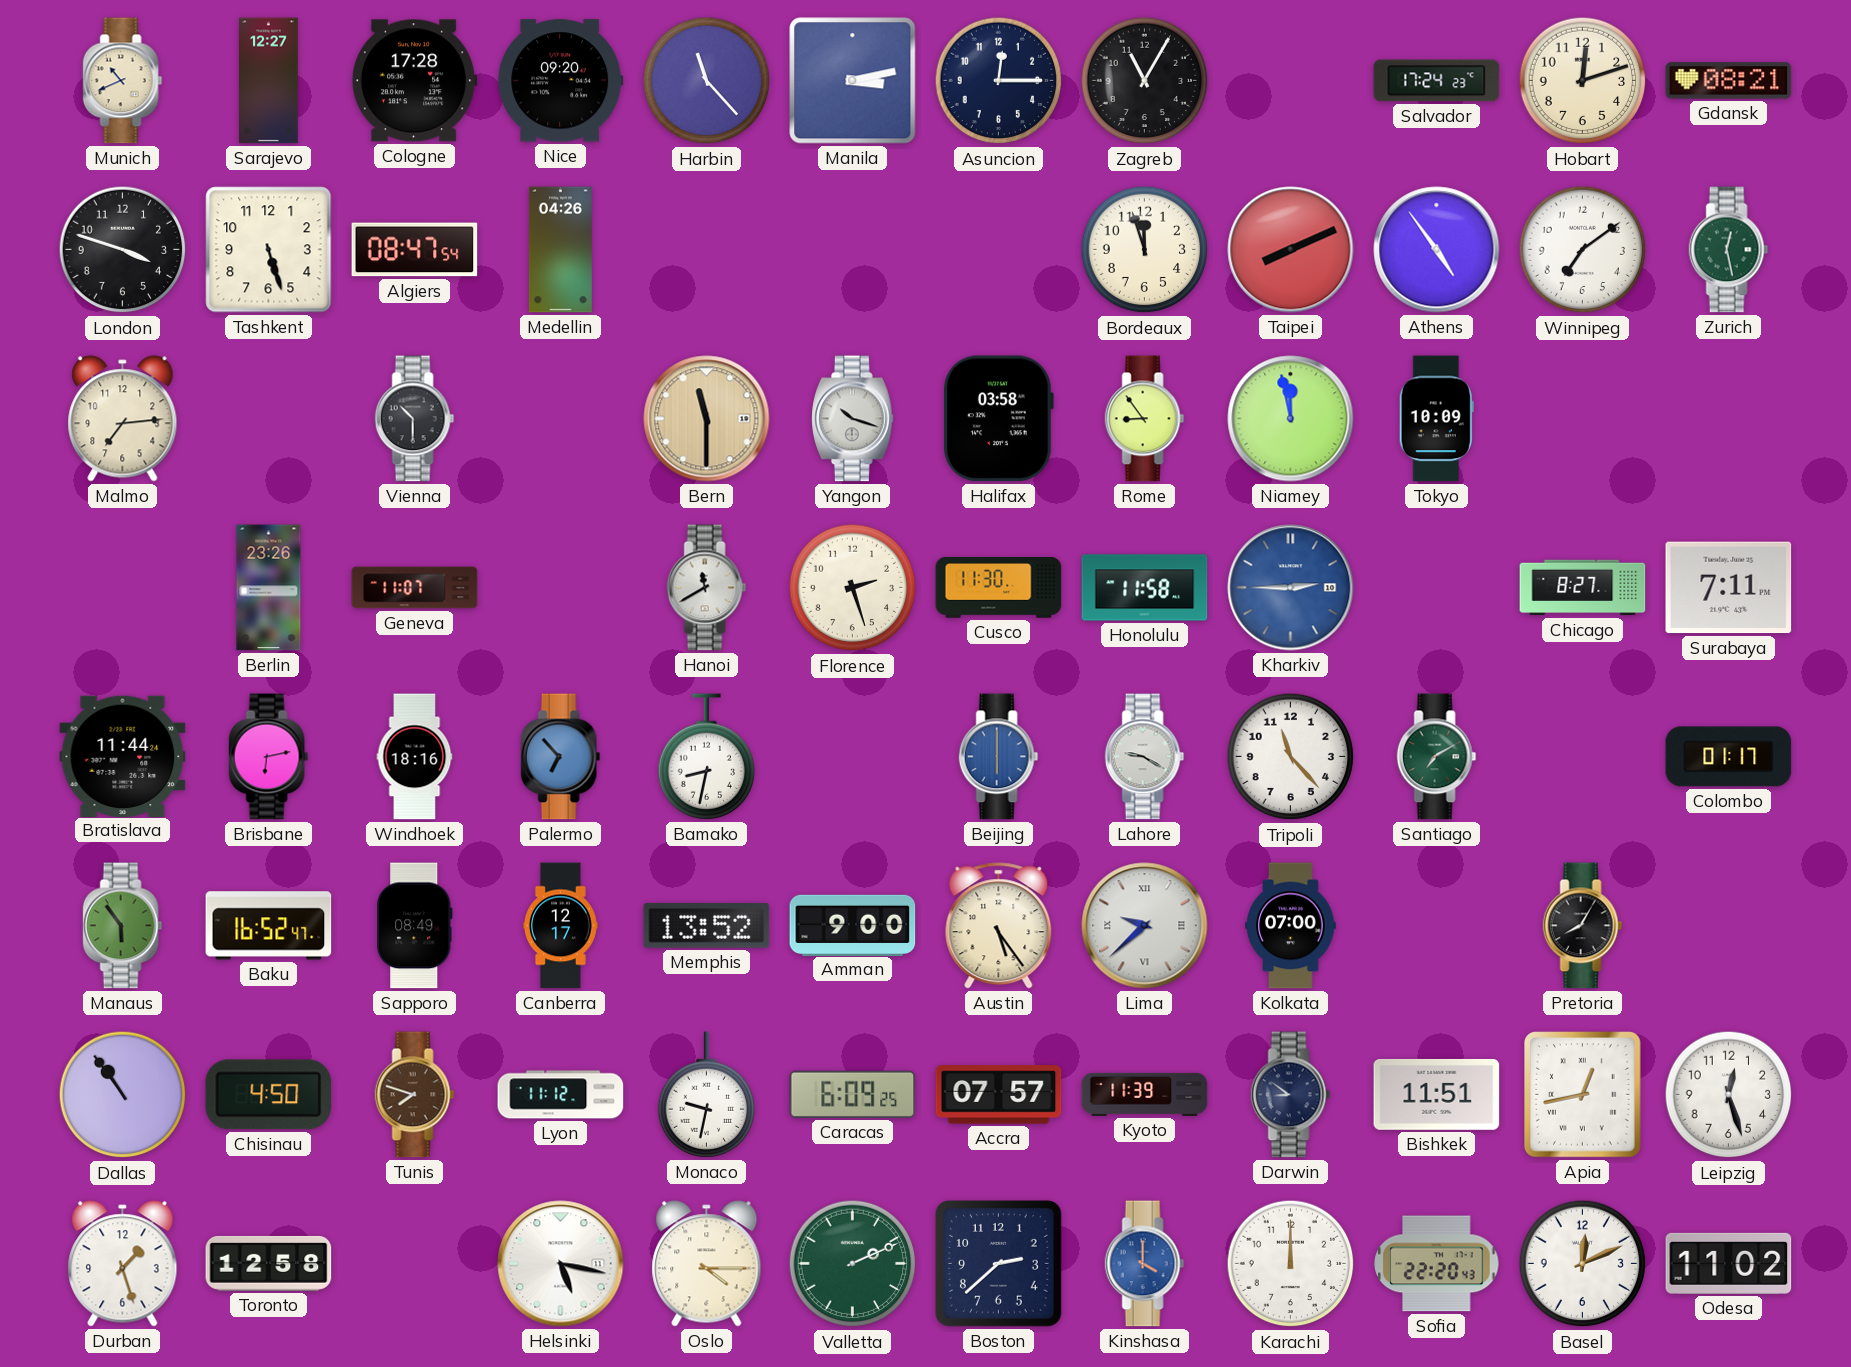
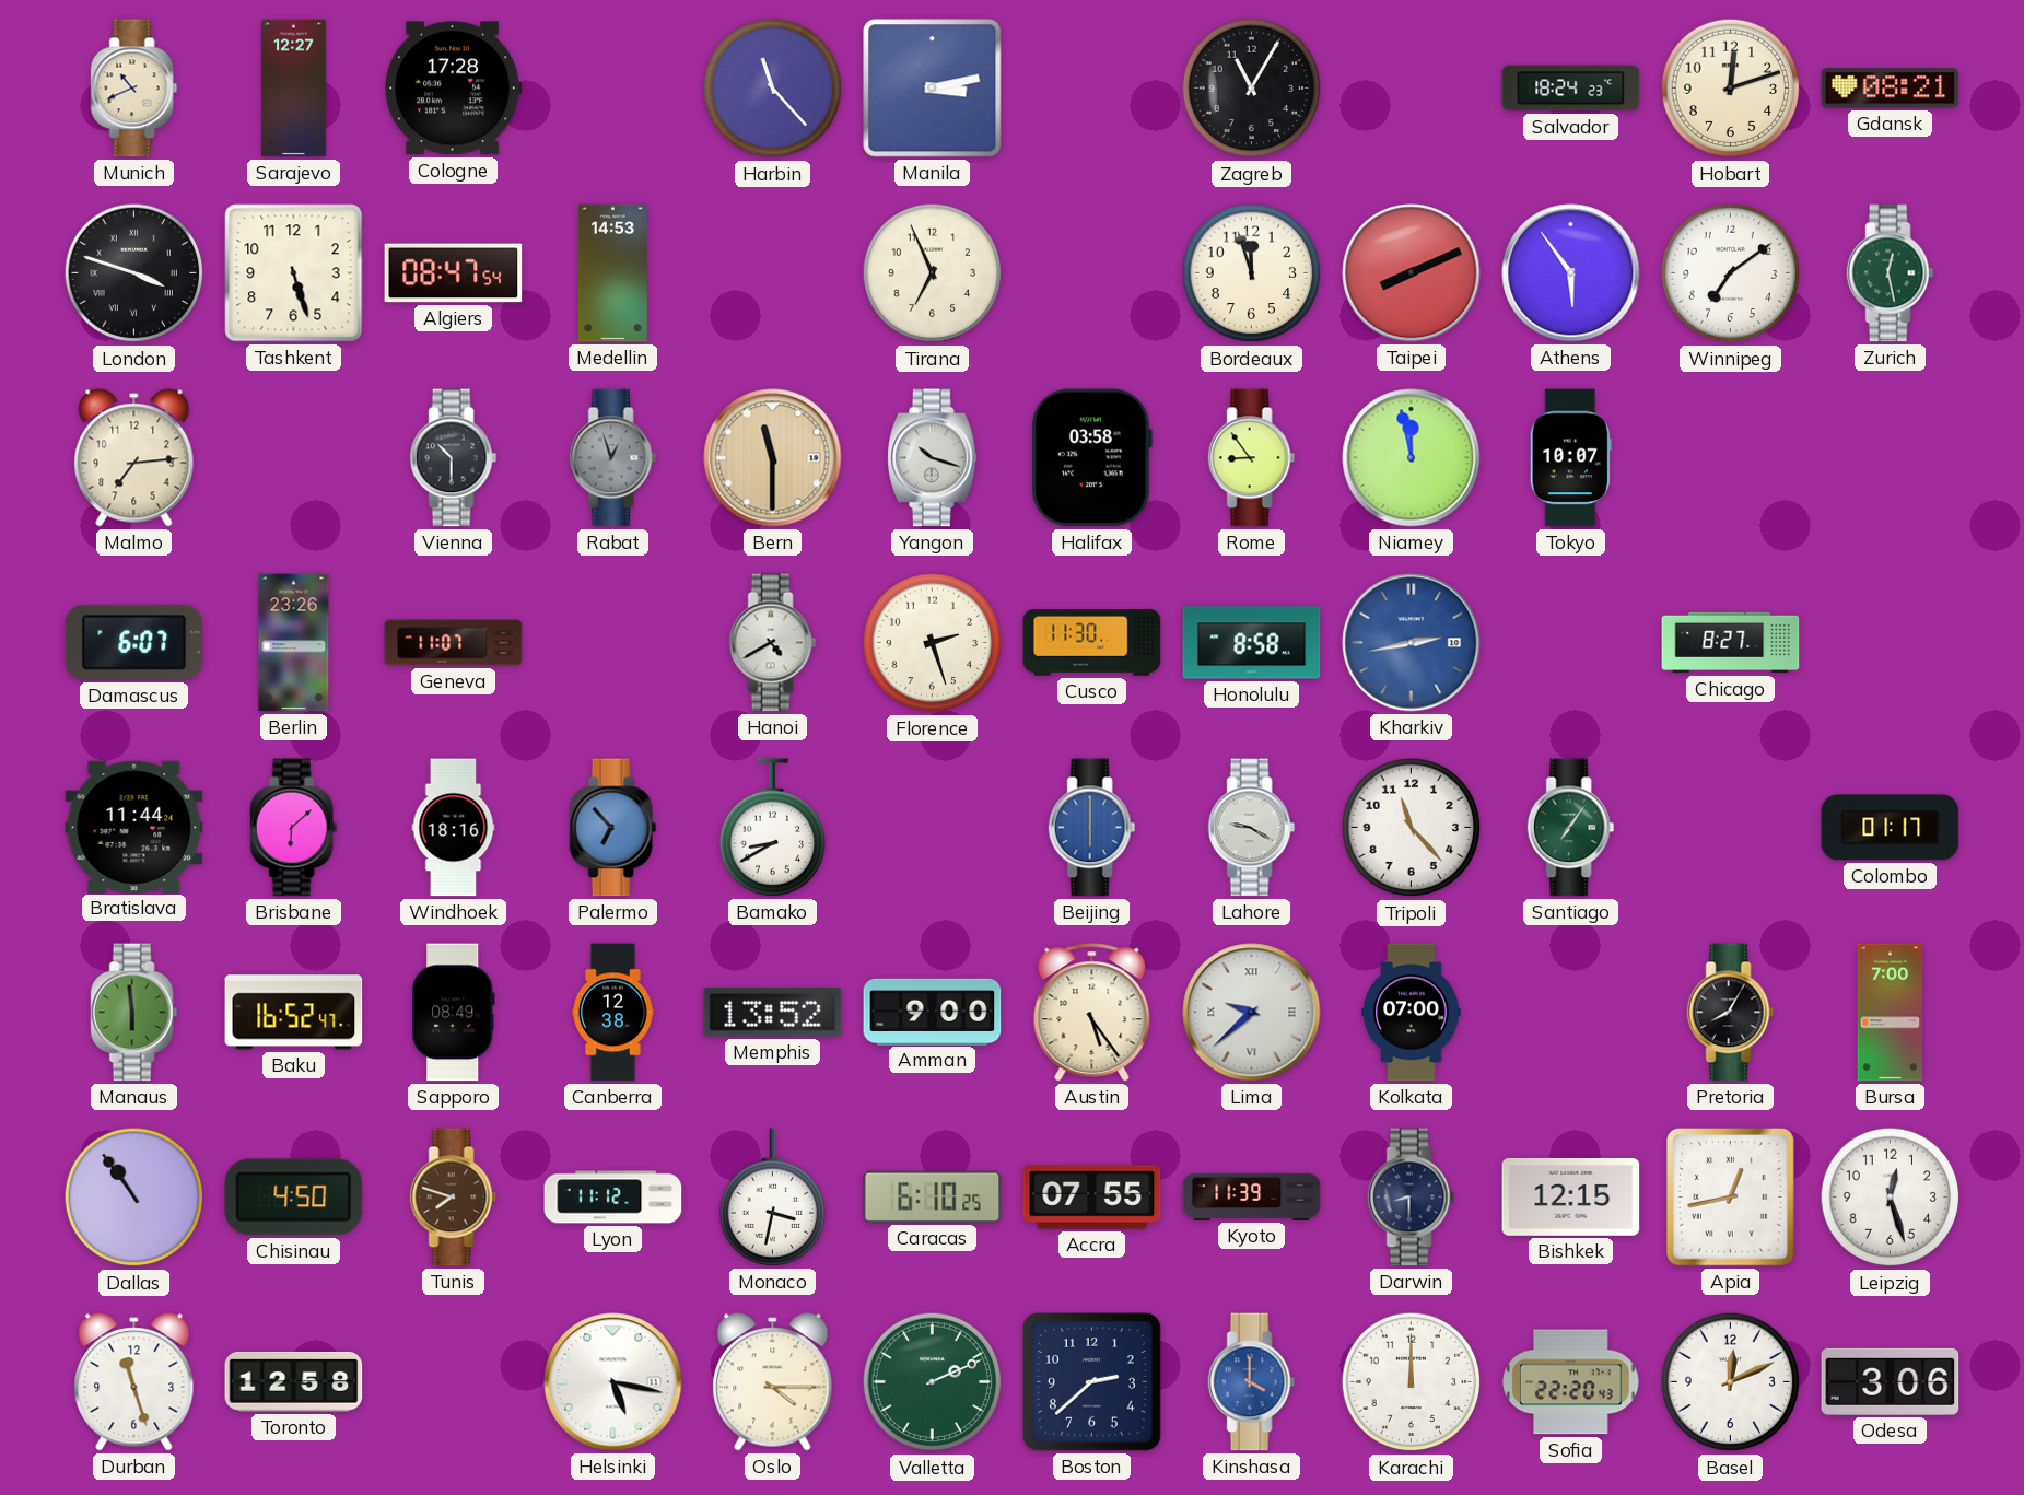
Nice: 09:20 -> none
Asuncion: 12:15 -> none
Salvador: 17:24 -> 18:24
London numerals: Arabic -> Roman
Medellin: 04:26 -> 14:53
Tirana: none -> 6:56
Athens: 4:54 -> 5:54
Rabat: none -> 12:57
Tokyo: 10:09 -> 10:07
Damascus: none -> 6:07
Hanoi: 11:40 -> 4:40
Honolulu: 11:58 -> 8:58
Kharkiv: 2:45 -> 2:43
Surabaya: 7:11 -> none
Brisbane: 6:13 -> 6:08
Bamako: 8:32 -> 8:40
Santiago: 7:10 -> 7:06
Manaus: 5:54 -> 5:59
Canberra: 12:17 -> 12:38
Bursa: none -> 7:00
Monaco: 9:32 -> 3:32
Caracas: 6:09 -> 6:10
Accra: 07:57 -> 07:55
Darwin: 8:51 -> 8:30
Bishkek: 11:51 -> 12:15
Durban: 1:27 -> 11:27
Odesa: 11:02 -> 3:06
